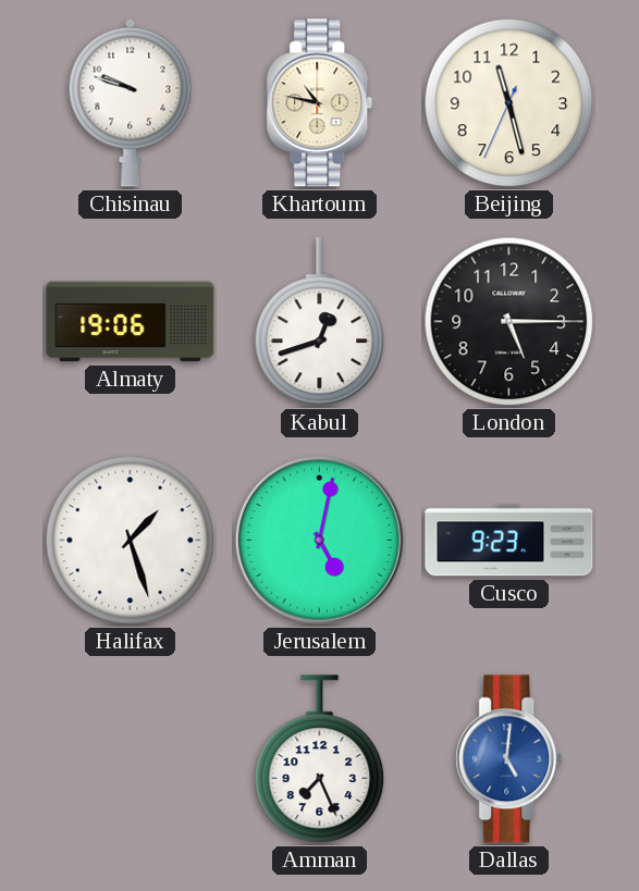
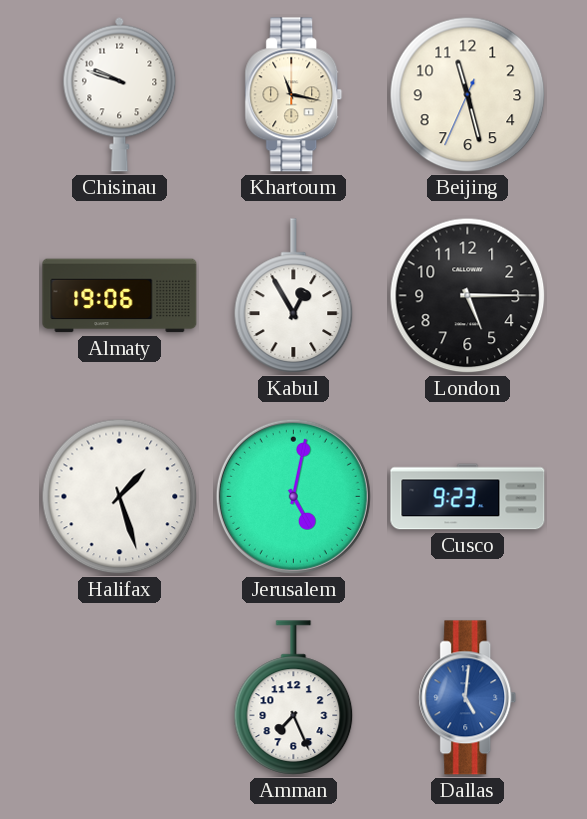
Khartoum: 10:47 -> 11:17
Kabul: 12:42 -> 12:55
